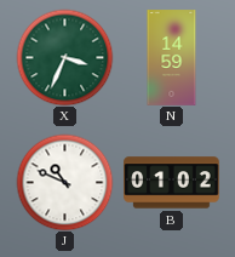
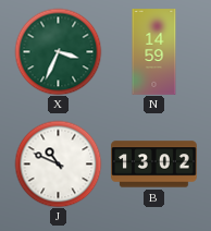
B: 01:02 -> 13:02
